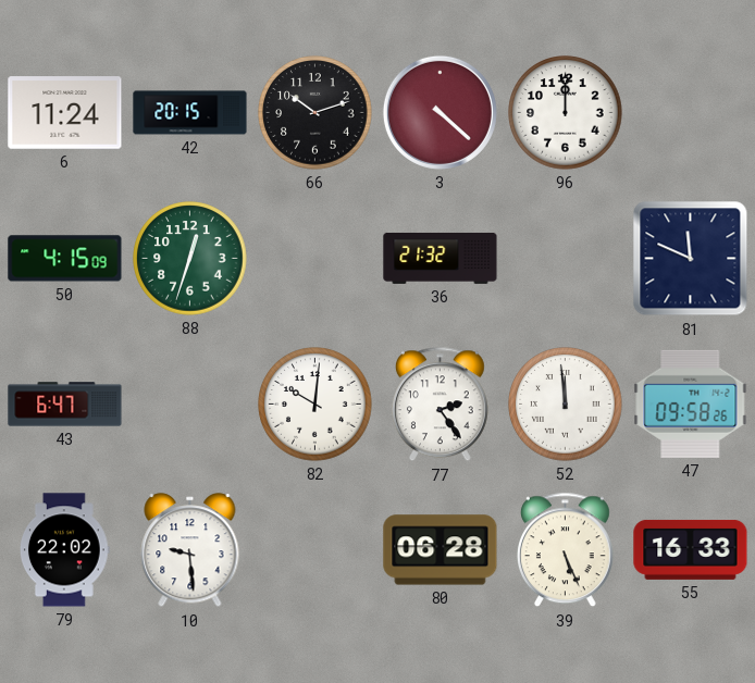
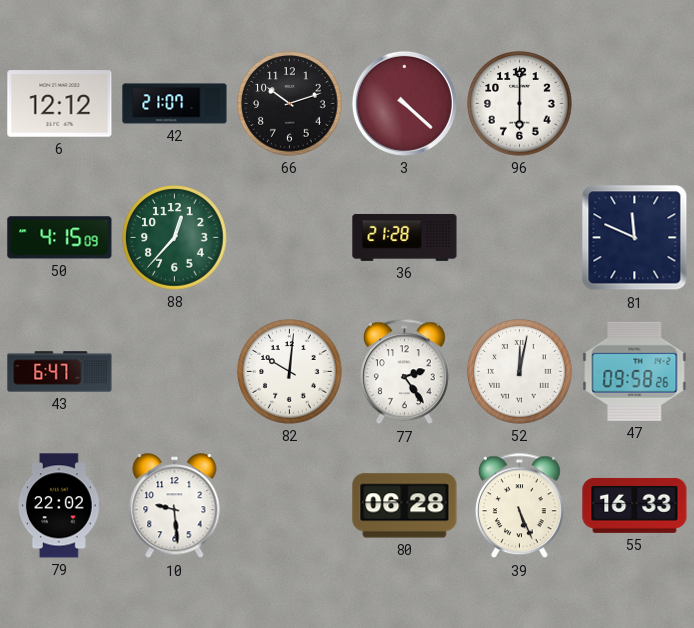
6: 11:24 -> 12:12
42: 20:15 -> 21:07
96: 12:00 -> 6:00
88: 12:33 -> 12:37
36: 21:32 -> 21:28
52: 11:59 -> 12:02
